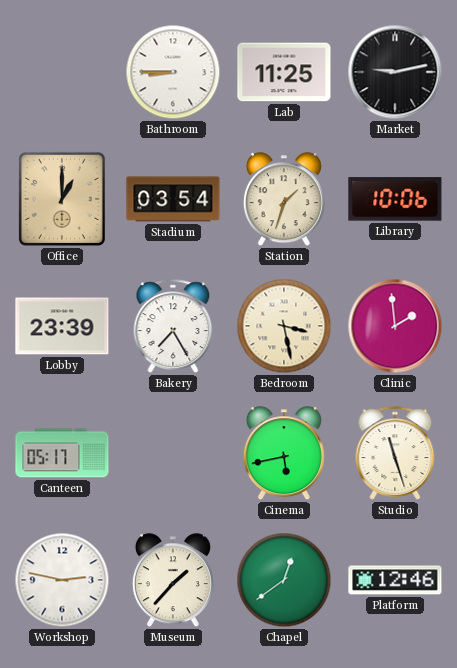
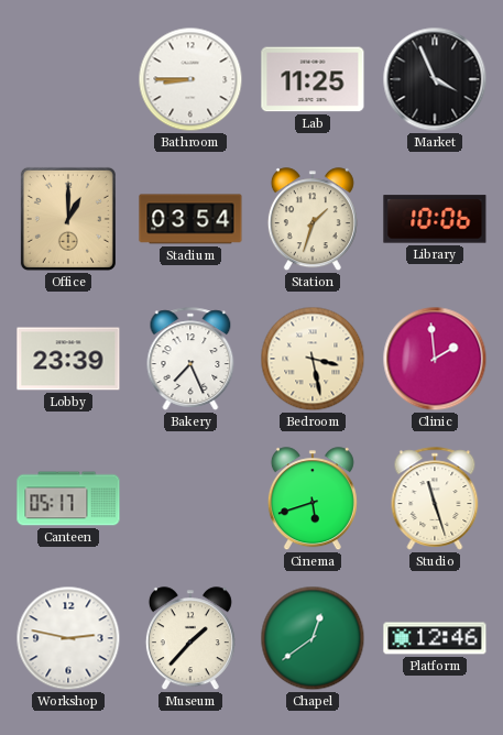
Market: 9:13 -> 3:56
Bakery: 7:25 -> 7:26
Cinema: 5:43 -> 5:42
